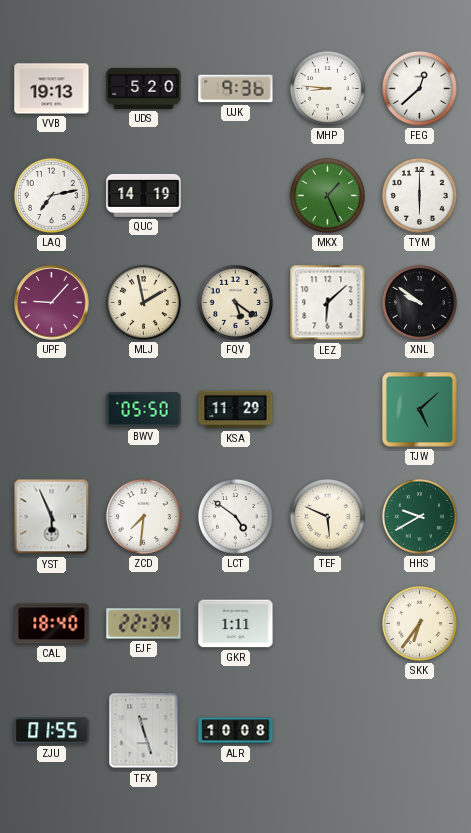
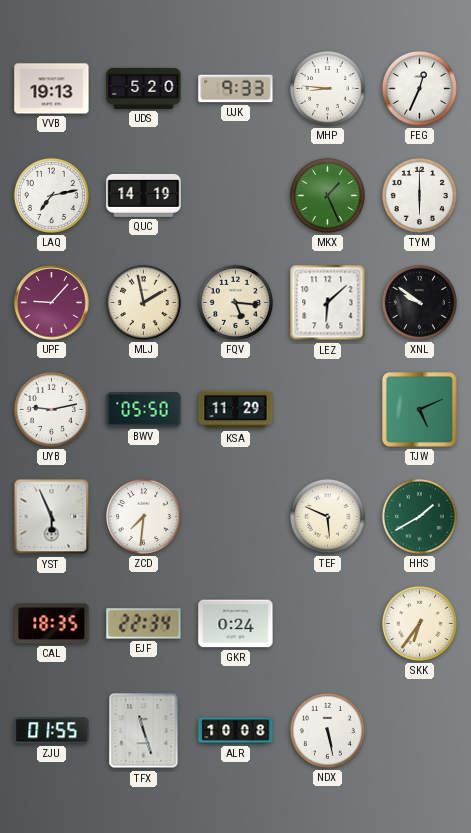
UJK: 9:36 -> 9:33
FEG: 12:38 -> 12:34
FQV: 5:21 -> 5:16
UYB: none -> 9:13
TJW: 5:08 -> 5:11
LCT: 4:51 -> none
HHS: 9:40 -> 1:40
CAL: 18:40 -> 18:35
GKR: 1:11 -> 0:24
NDX: none -> 5:28
